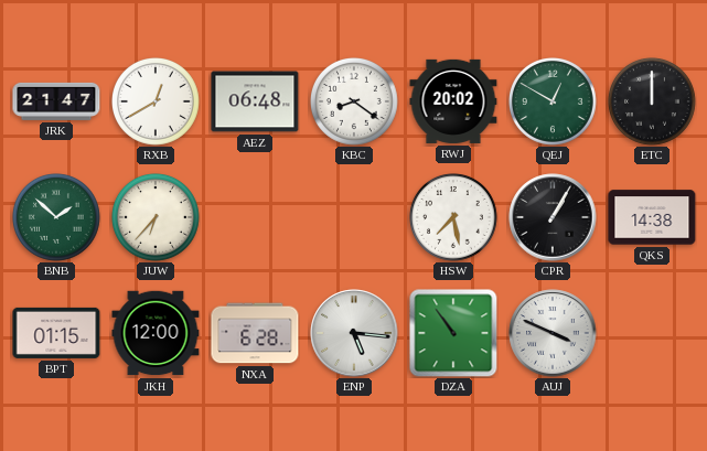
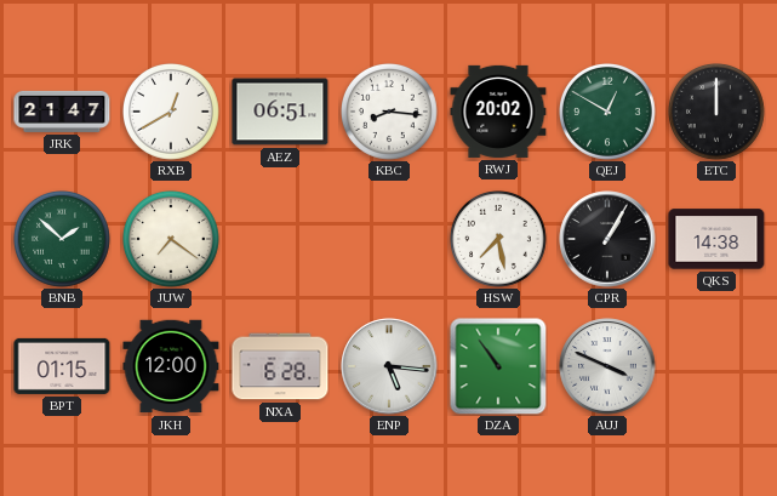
AEZ: 06:48 -> 06:51
KBC: 8:21 -> 8:16
JUW: 6:37 -> 7:21
